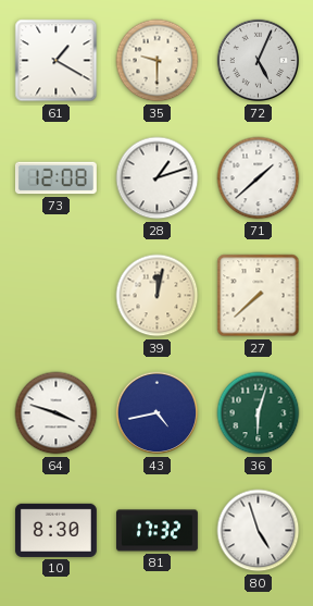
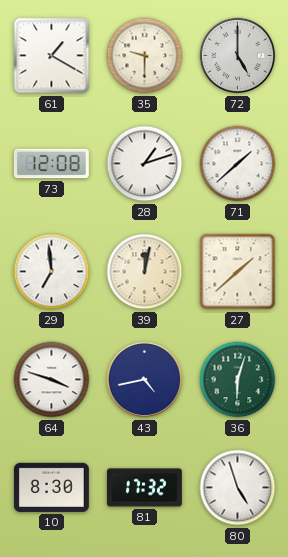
72: 5:04 -> 5:00
29: none -> 6:59
27: 7:38 -> 1:38
